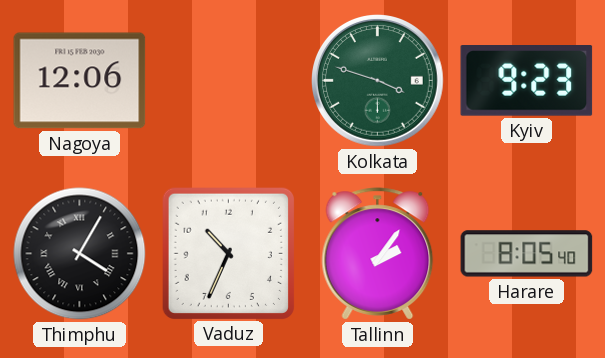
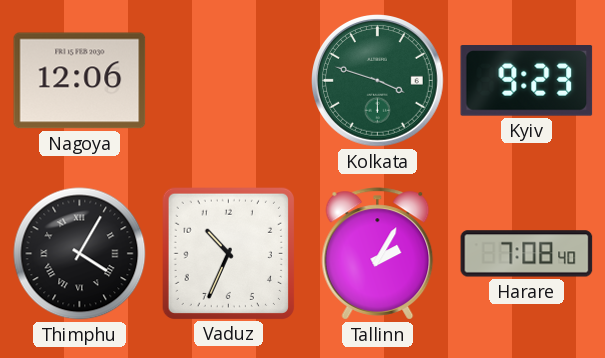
Tallinn: 2:06 -> 2:05
Harare: 8:05 -> 7:08
